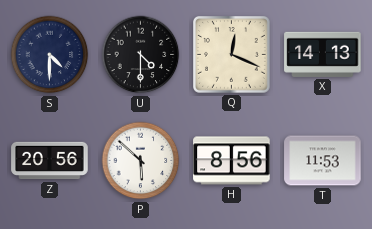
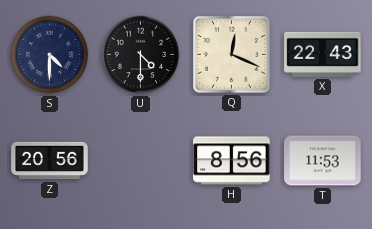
X: 14:13 -> 22:43
P: 5:52 -> none
